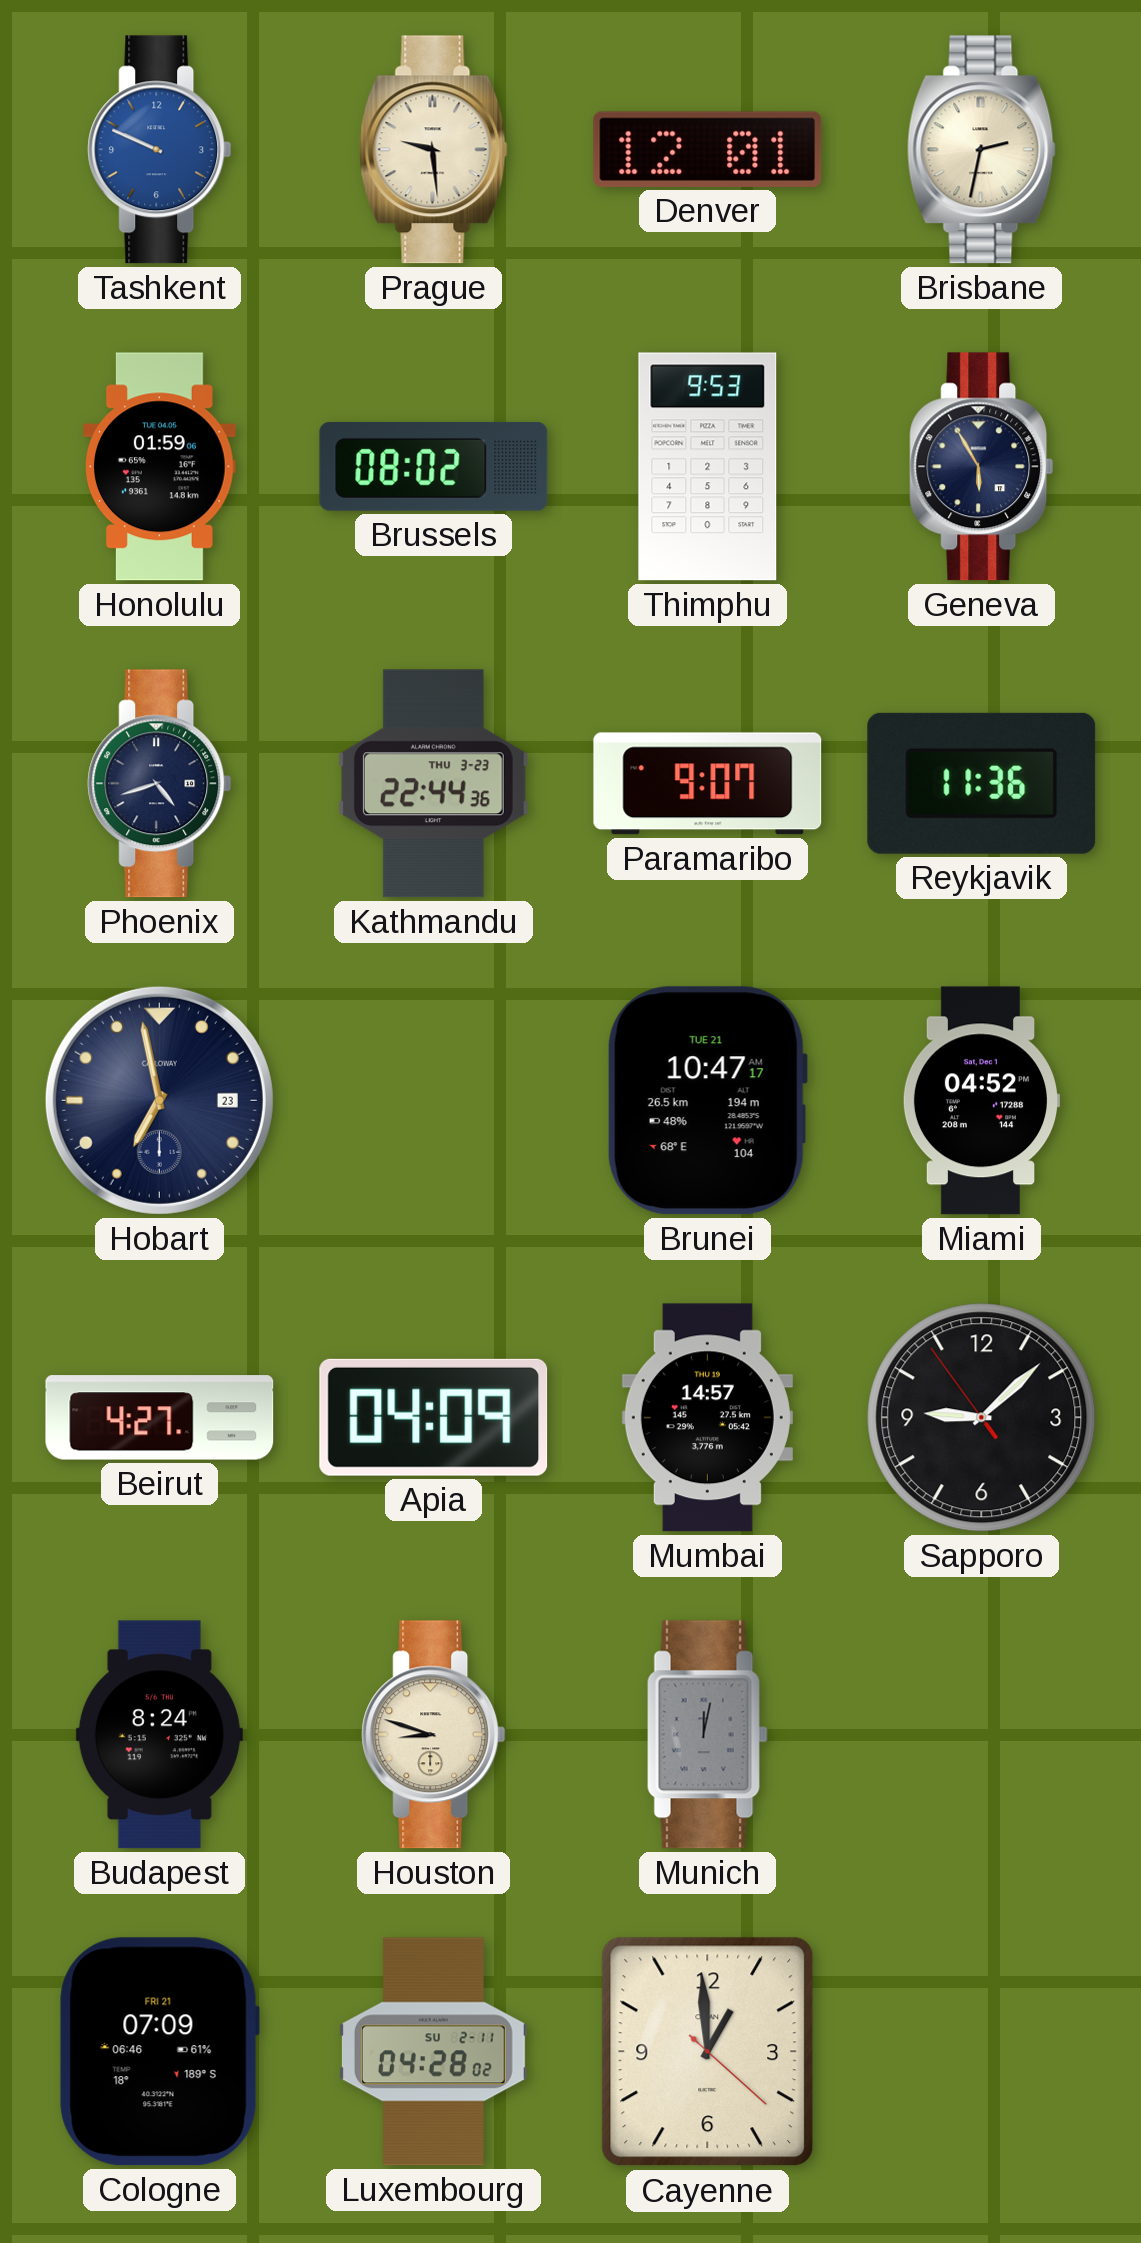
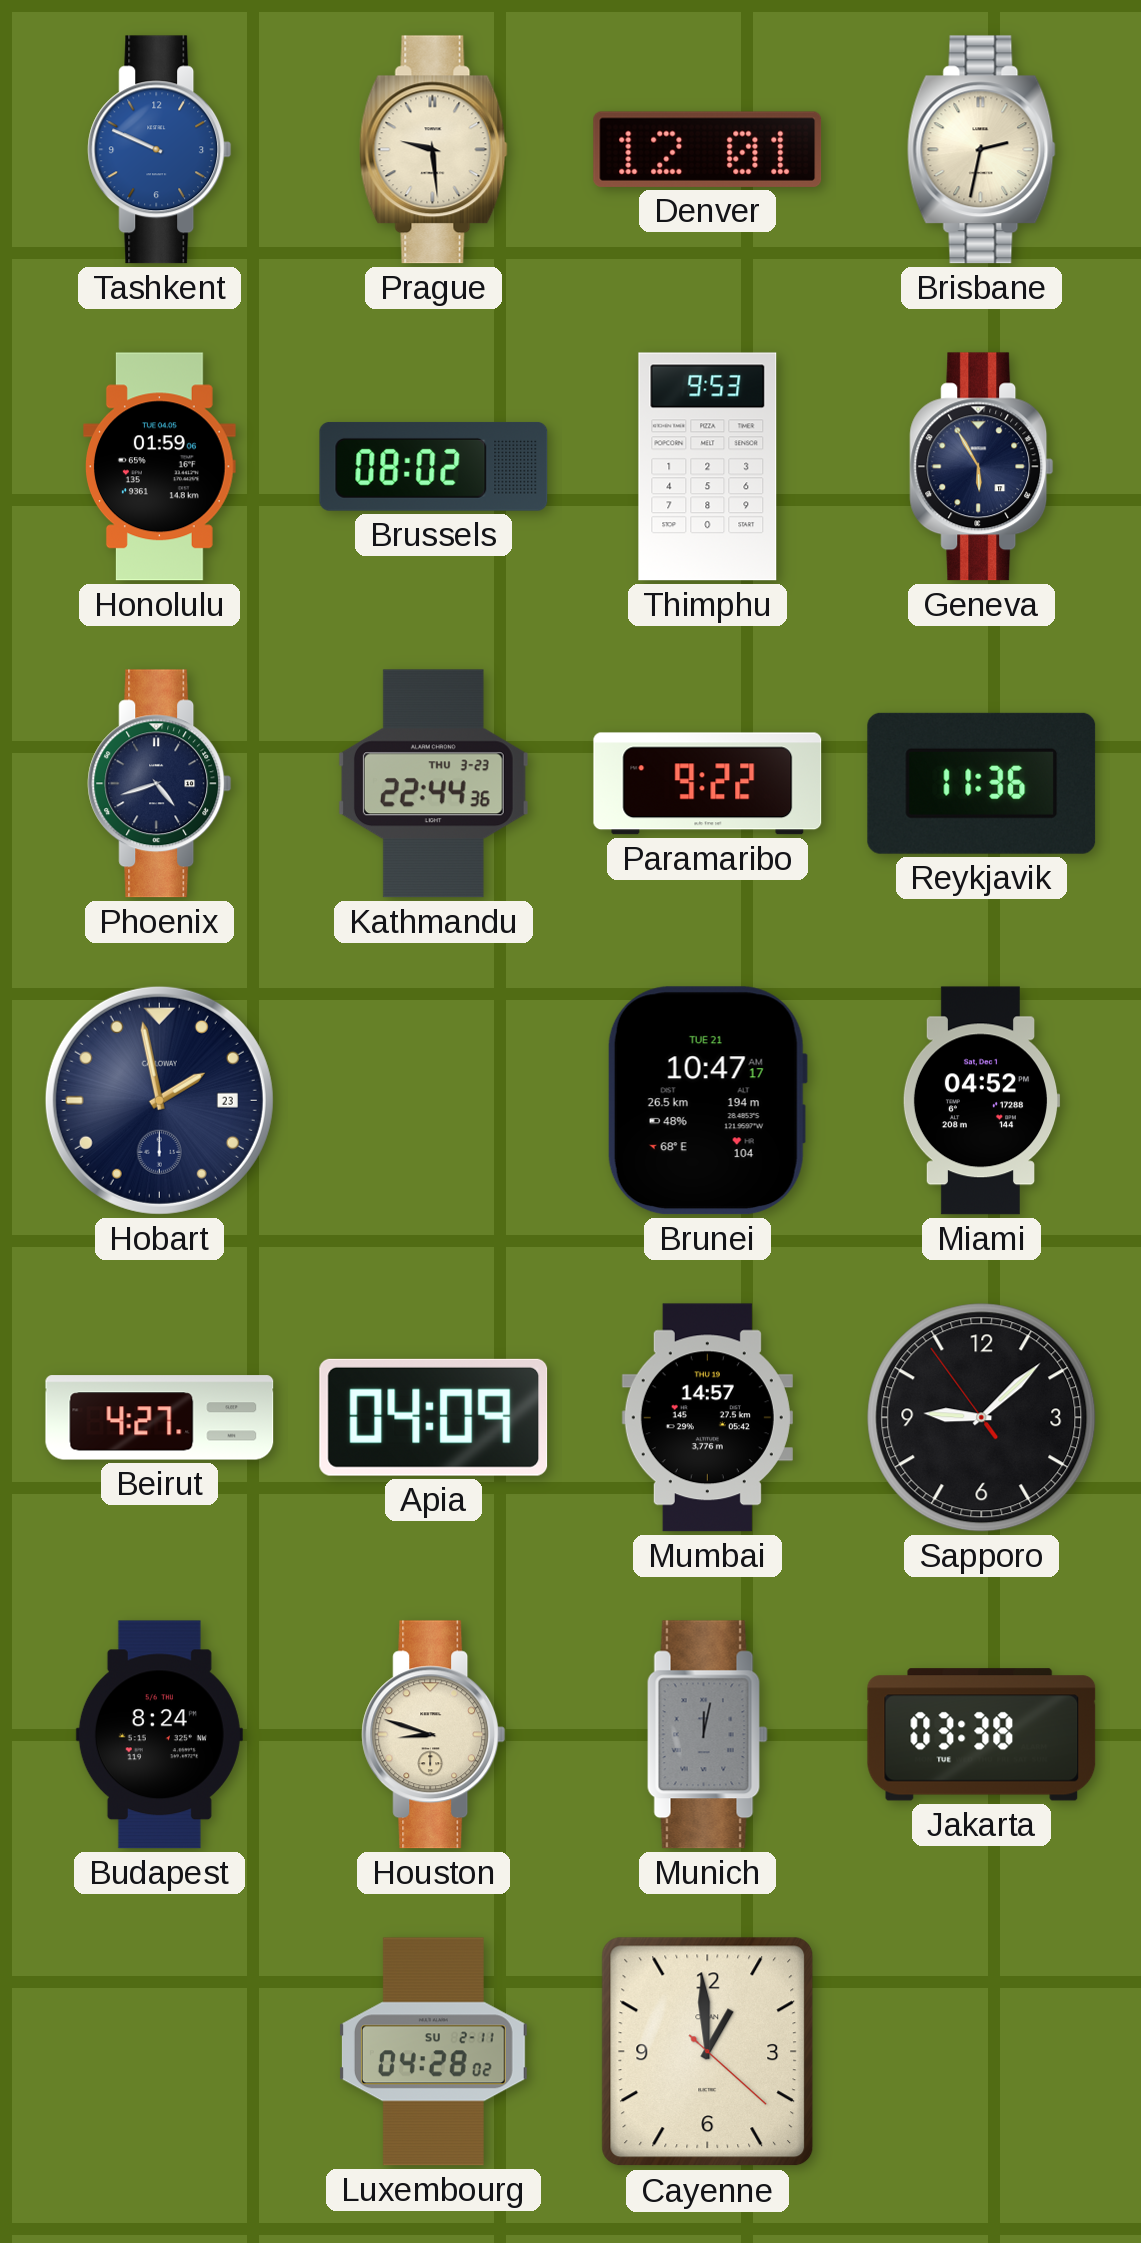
Paramaribo: 9:07 -> 9:22
Hobart: 6:58 -> 1:58
Jakarta: none -> 03:38
Cologne: 07:09 -> none
